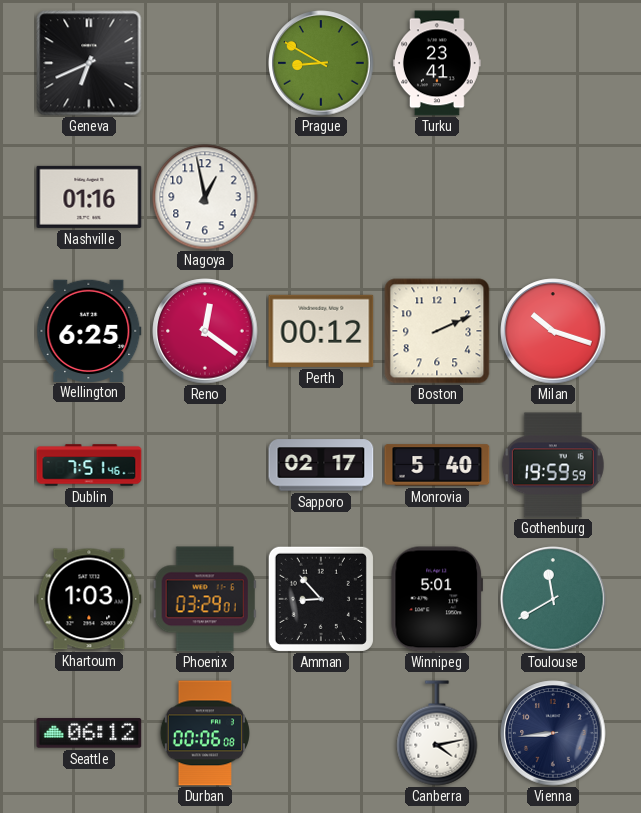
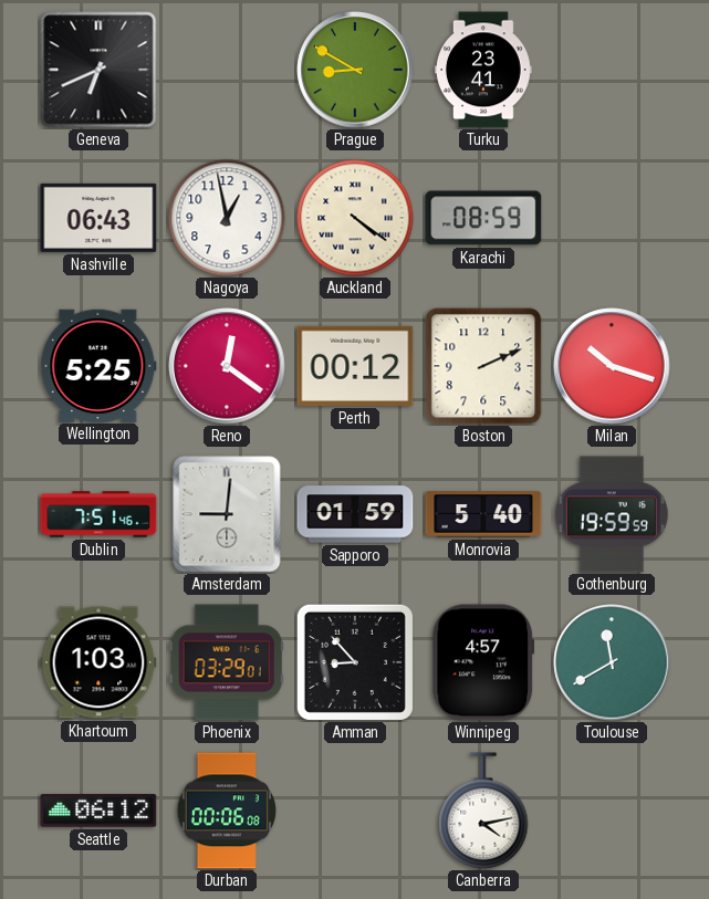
Nashville: 01:16 -> 06:43
Auckland: none -> 4:21
Karachi: none -> 08:59
Wellington: 6:25 -> 5:25
Amsterdam: none -> 9:01
Sapporo: 02:17 -> 01:59
Winnipeg: 5:01 -> 4:57
Vienna: 8:44 -> none
